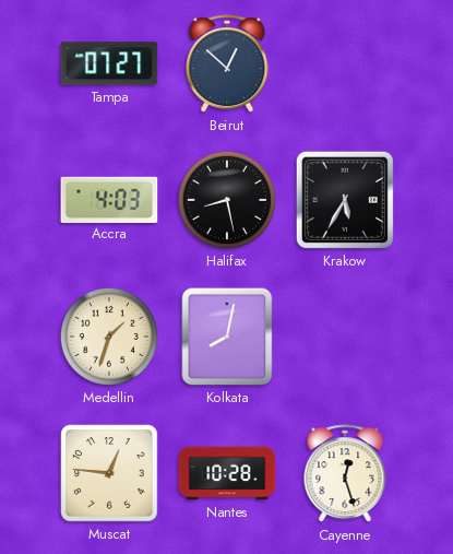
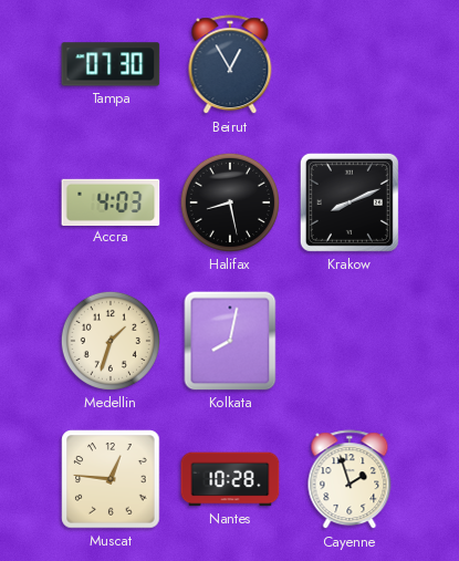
Tampa: 07:27 -> 07:30
Beirut: 12:52 -> 12:55
Krakow: 5:35 -> 8:11
Cayenne: 12:27 -> 1:57
